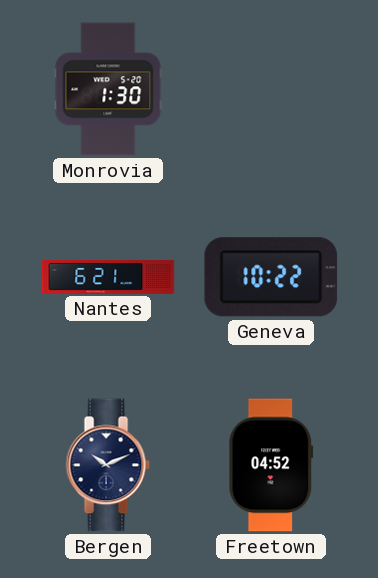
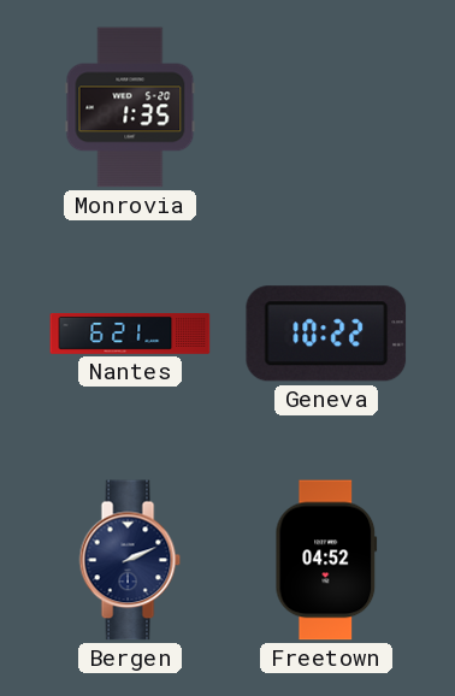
Monrovia: 1:30 -> 1:35
Bergen: 10:11 -> 2:11
